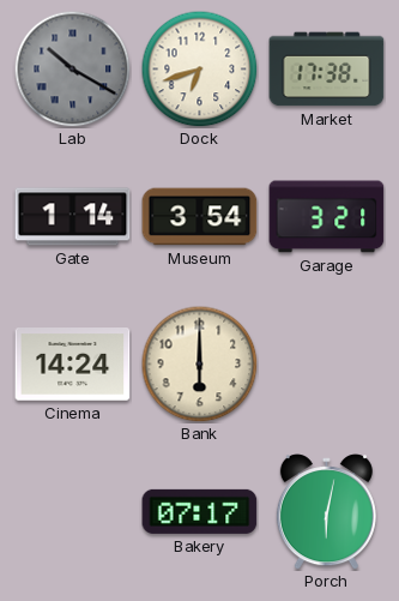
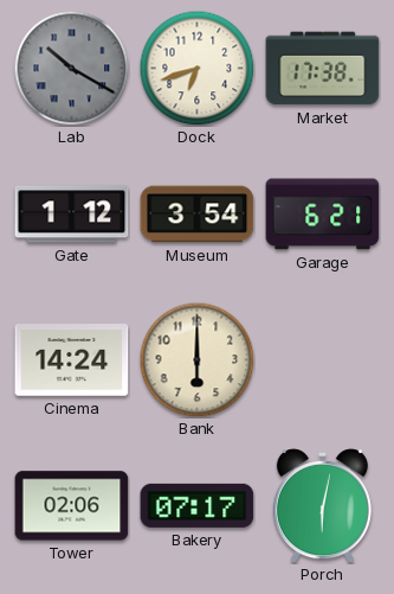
Gate: 1:14 -> 1:12
Garage: 3:21 -> 6:21
Tower: none -> 02:06
